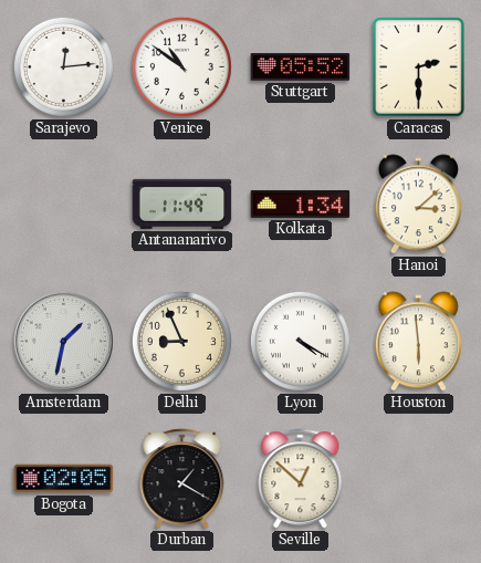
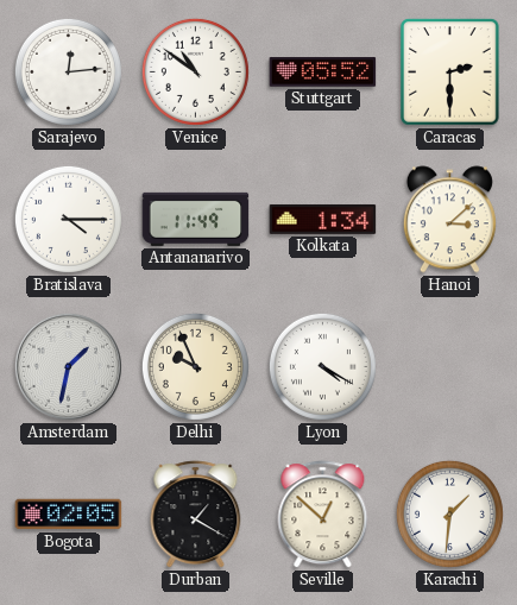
Bratislava: none -> 4:15
Delhi: 8:56 -> 9:56
Houston: 5:59 -> none
Karachi: none -> 1:31
